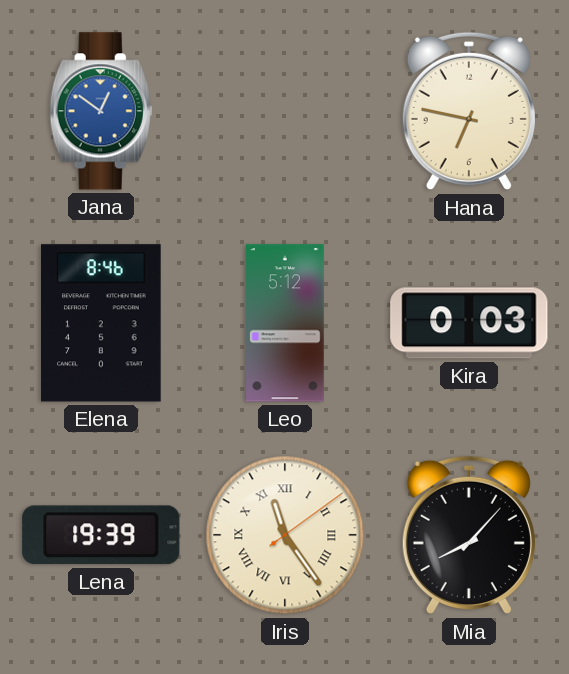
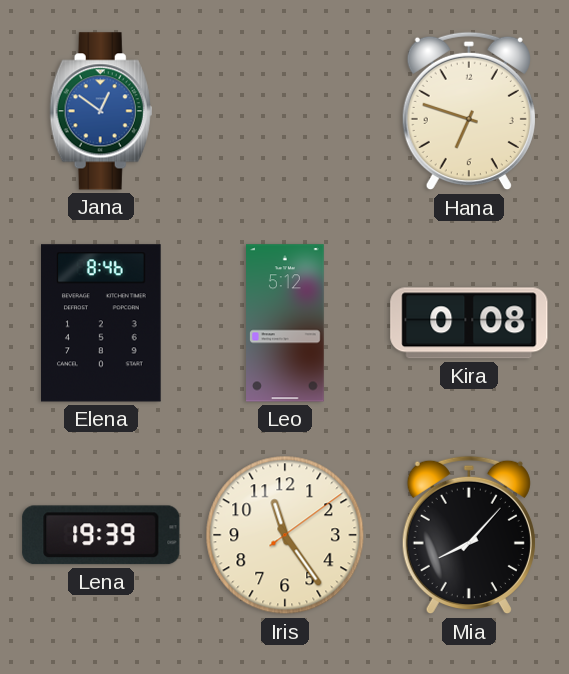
Hana: 6:47 -> 6:48
Kira: 0:03 -> 0:08
Iris numerals: Roman -> Arabic
